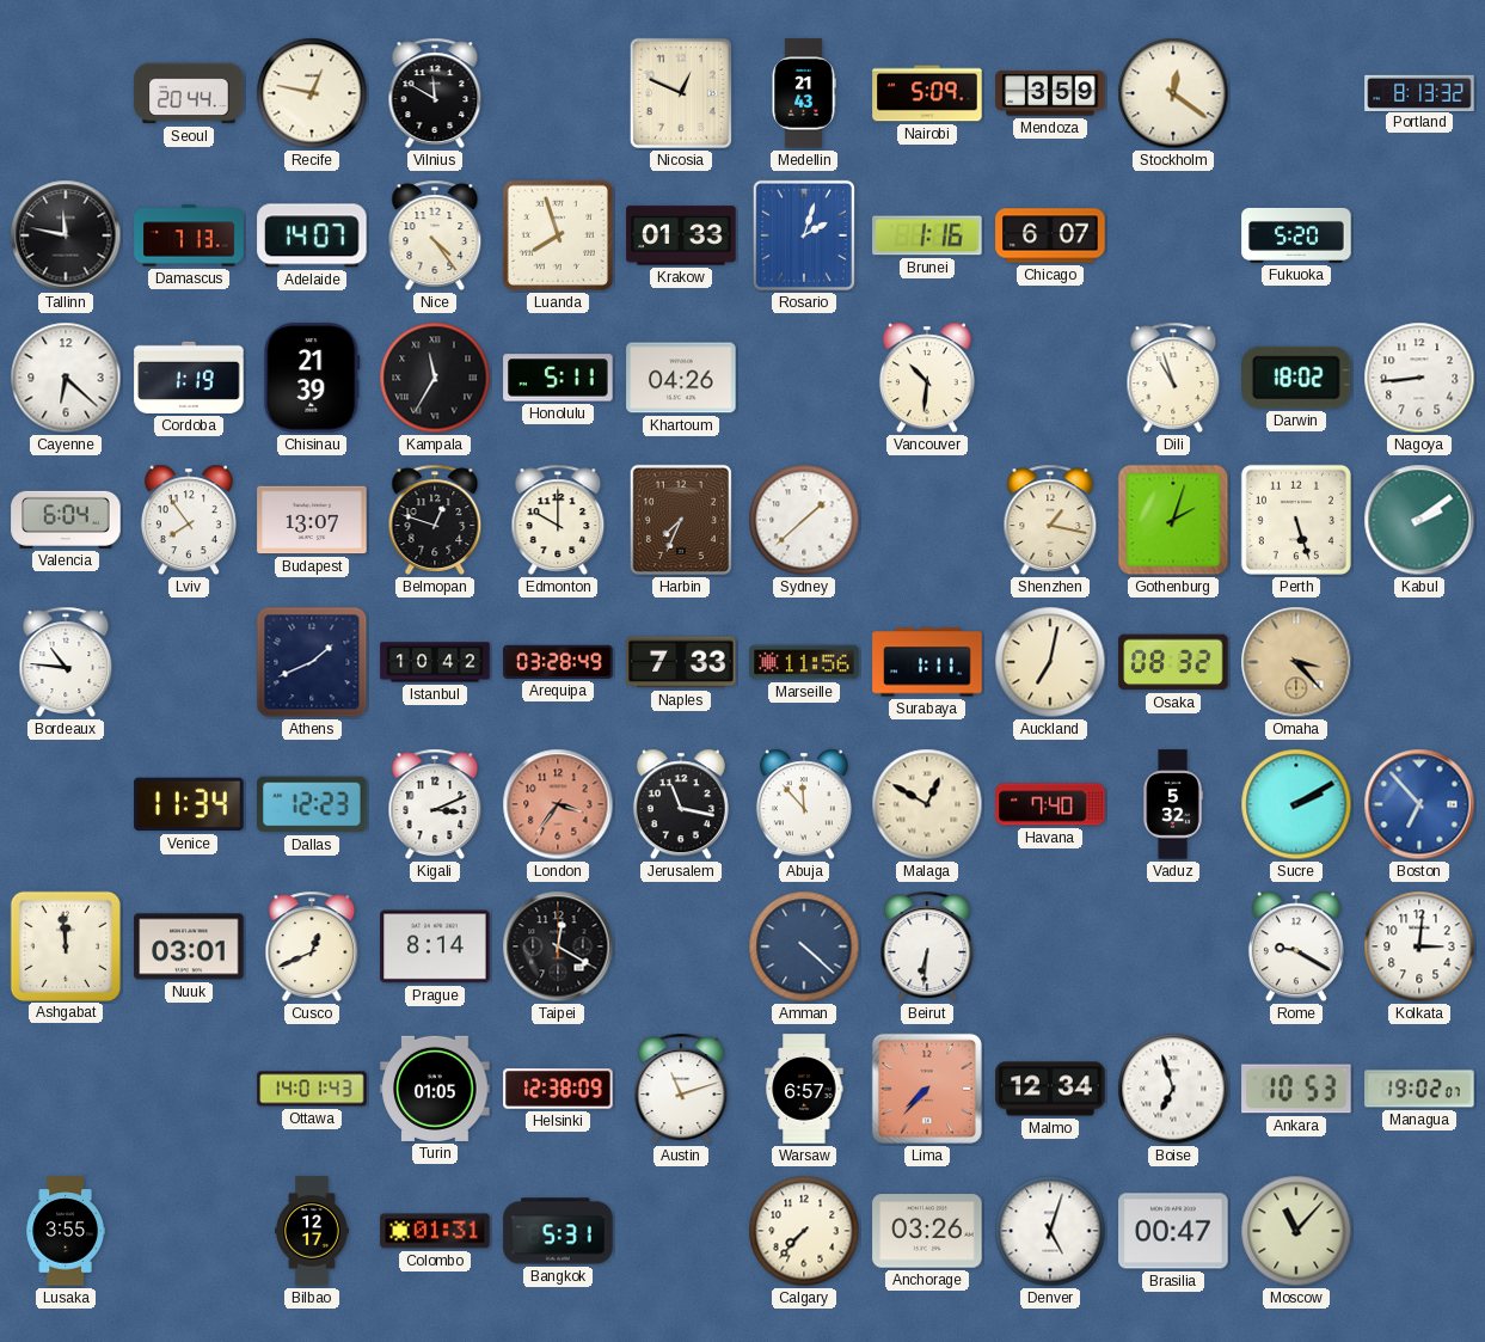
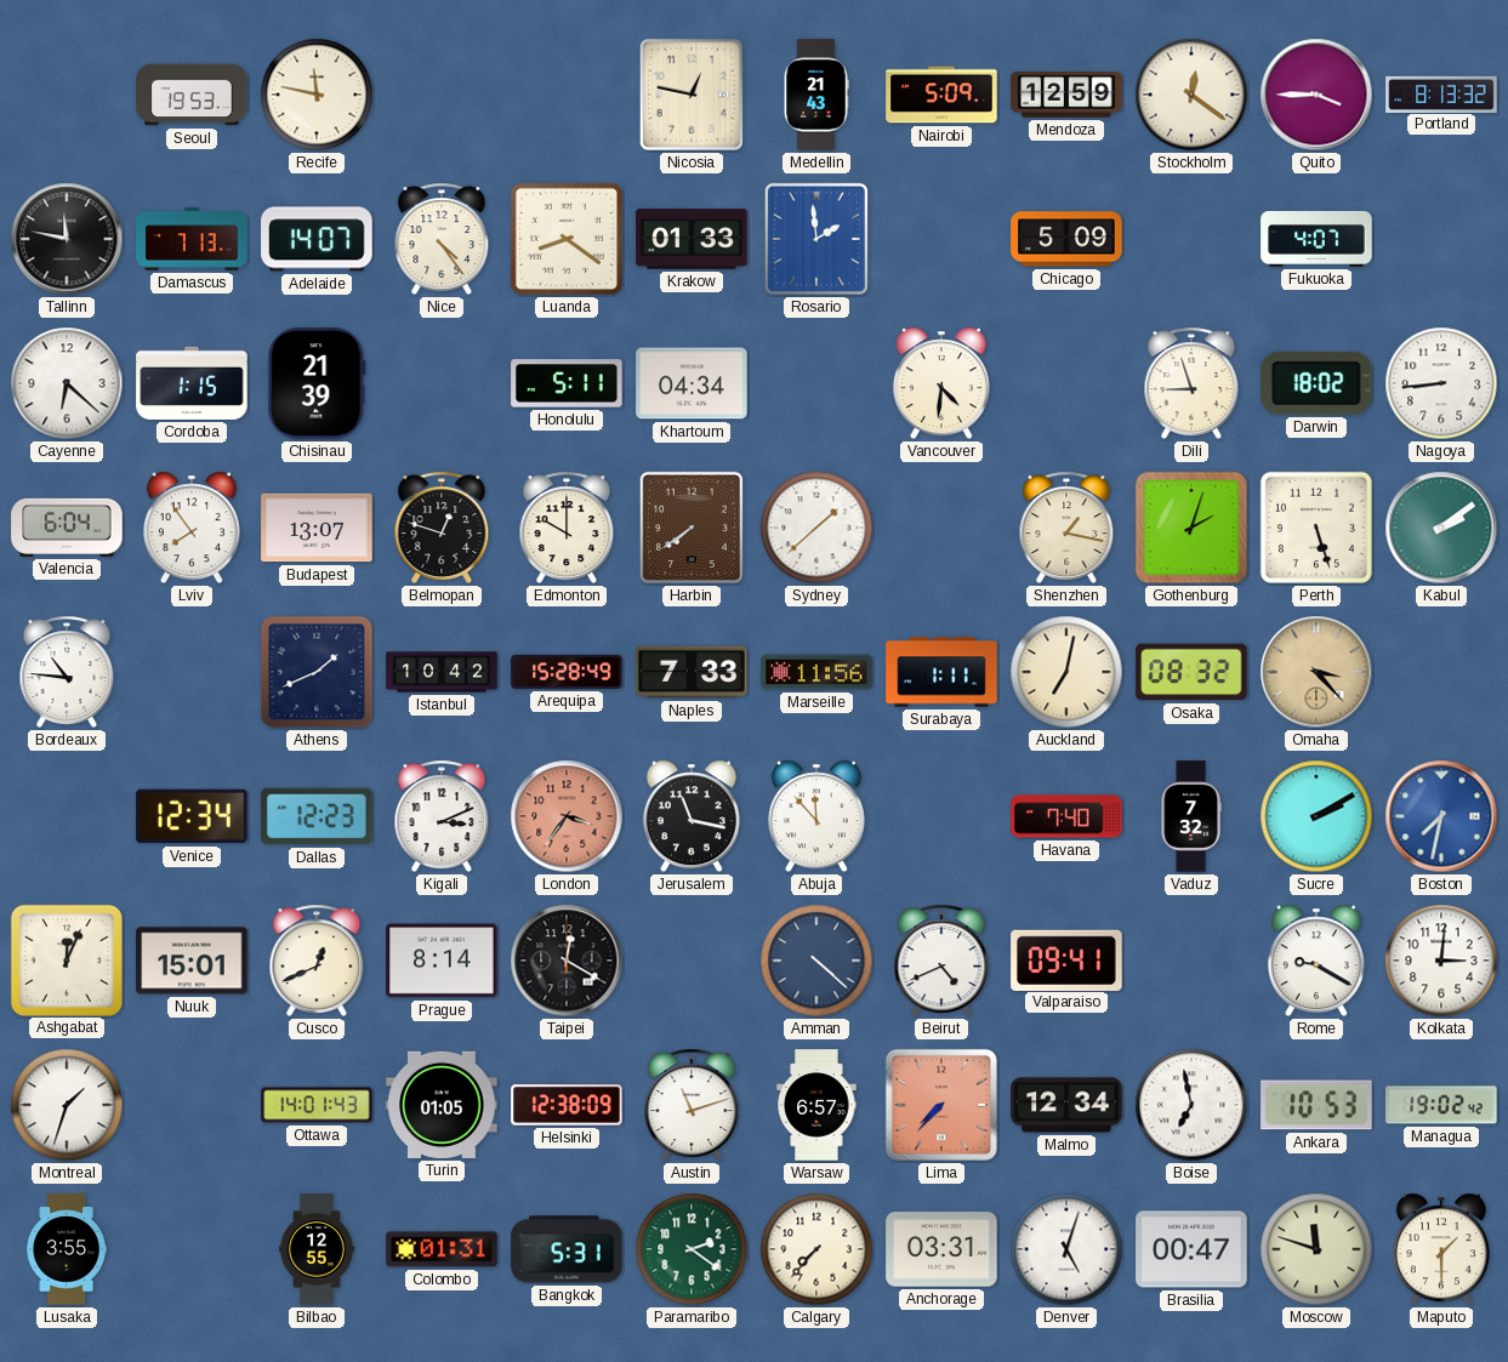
Seoul: 20:44 -> 19:53
Recife: 12:47 -> 11:47
Vilnius: 11:50 -> none
Nicosia: 12:49 -> 12:47
Mendoza: 3:59 -> 12:59
Quito: none -> 3:45
Luanda: 7:57 -> 8:21
Rosario: 2:03 -> 1:59
Brunei: 1:16 -> none
Chicago: 6:07 -> 5:09
Fukuoka: 5:20 -> 4:07
Cordoba: 1:19 -> 1:15
Kampala: 11:35 -> none
Khartoum: 04:26 -> 04:34
Vancouver: 10:31 -> 4:31
Dili: 10:57 -> 8:57
Harbin: 7:34 -> 7:39
Arequipa: 03:28 -> 15:28
Venice: 11:34 -> 12:34
Malaga: 12:50 -> none
Vaduz: 5:32 -> 7:32
Boston: 6:53 -> 7:32
Ashgabat: 11:59 -> 12:04
Nuuk: 03:01 -> 15:01
Beirut: 6:31 -> 4:41
Valparaiso: none -> 09:41
Montreal: none -> 1:33
Boise: 6:57 -> 6:58
Managua: 19:02:07 -> 19:02:42
Bilbao: 12:17 -> 12:55
Paramaribo: none -> 2:21
Anchorage: 03:26 -> 03:31
Moscow: 11:07 -> 11:48
Maputo: none -> 1:30
